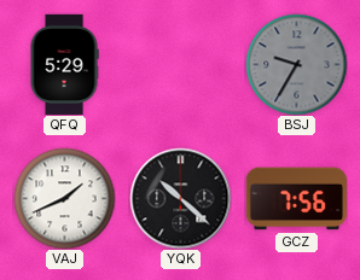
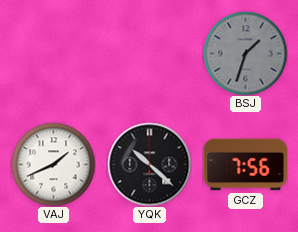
QFQ: 5:29 -> none
BSJ: 9:35 -> 1:33
